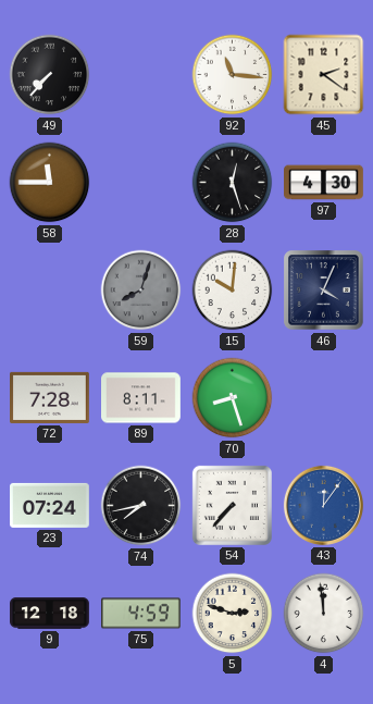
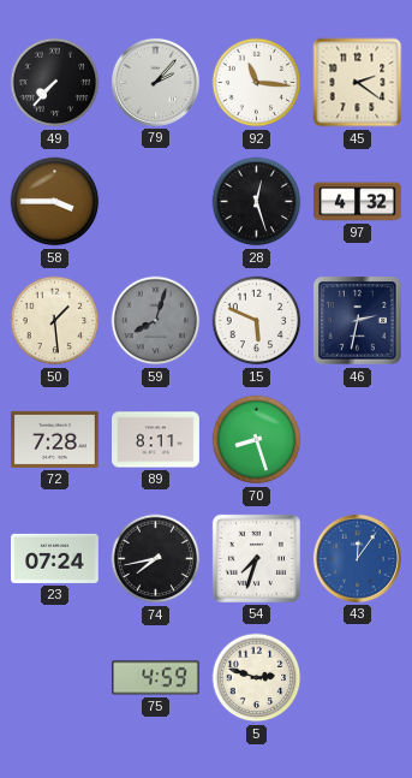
79: none -> 2:07
58: 11:45 -> 3:45
97: 4:30 -> 4:32
50: none -> 1:29
15: 10:01 -> 5:49
46: 4:04 -> 2:32
54: 7:37 -> 7:33
9: 12:18 -> none
4: 11:59 -> none
